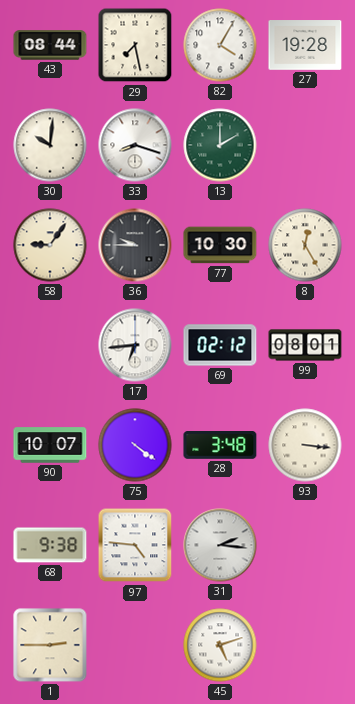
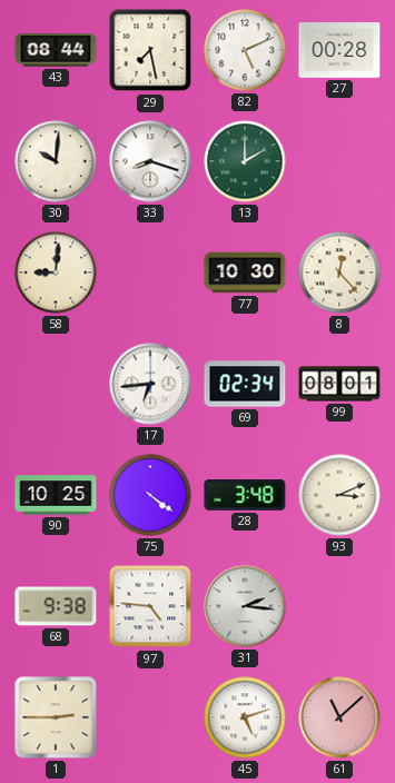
82: 4:05 -> 5:11
27: 19:28 -> 00:28
58: 9:06 -> 9:01
36: 9:45 -> none
8: 12:25 -> 12:23
69: 02:12 -> 02:34
90: 10:07 -> 10:25
93: 3:16 -> 3:11
61: none -> 11:08
